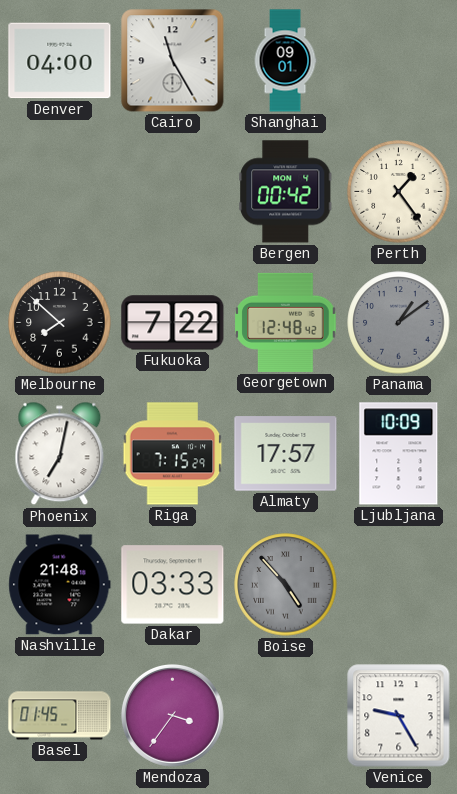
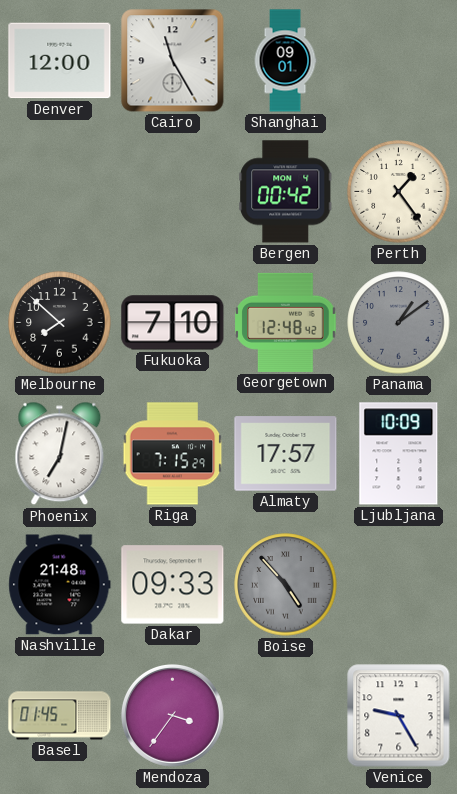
Denver: 04:00 -> 12:00
Fukuoka: 7:22 -> 7:10
Dakar: 03:33 -> 09:33
